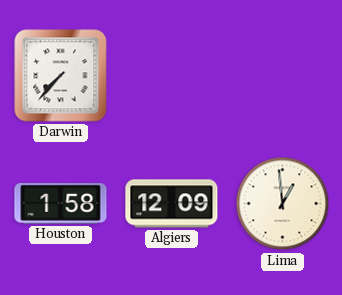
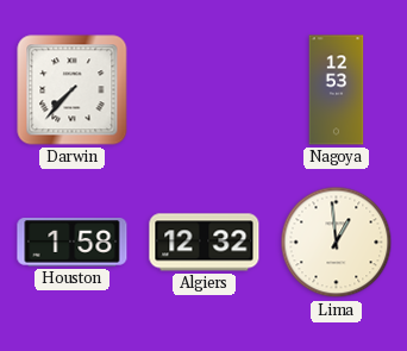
Nagoya: none -> 12:53
Algiers: 12:09 -> 12:32
